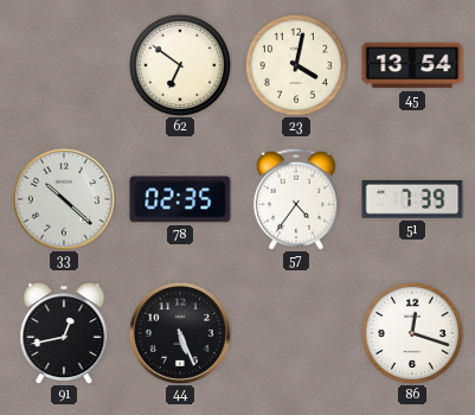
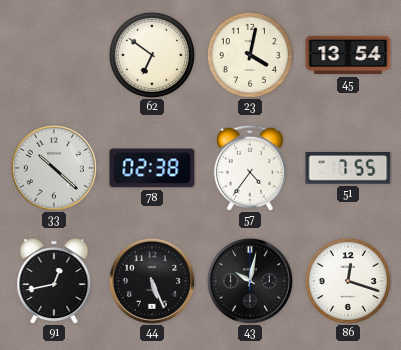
78: 02:35 -> 02:38
51: 7:39 -> 7:55
43: none -> 10:02
